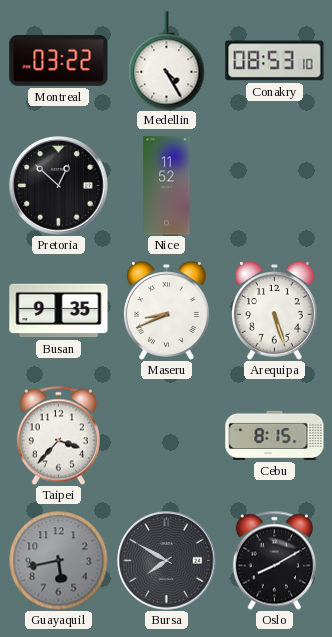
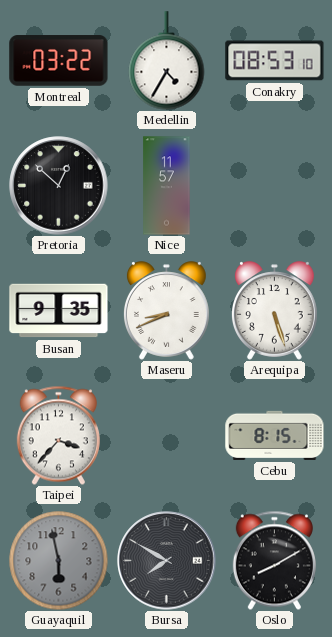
Medellin: 4:25 -> 4:35
Nice: 11:52 -> 11:57
Guayaquil: 5:43 -> 5:58
